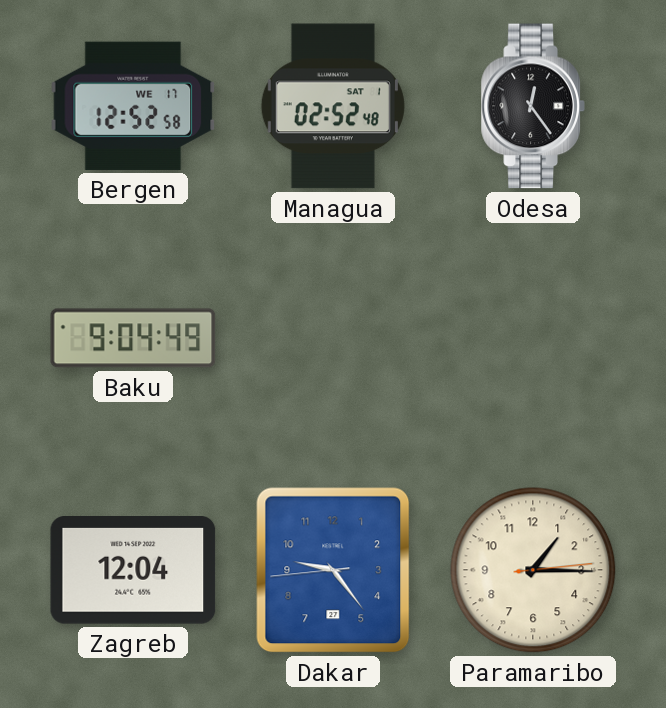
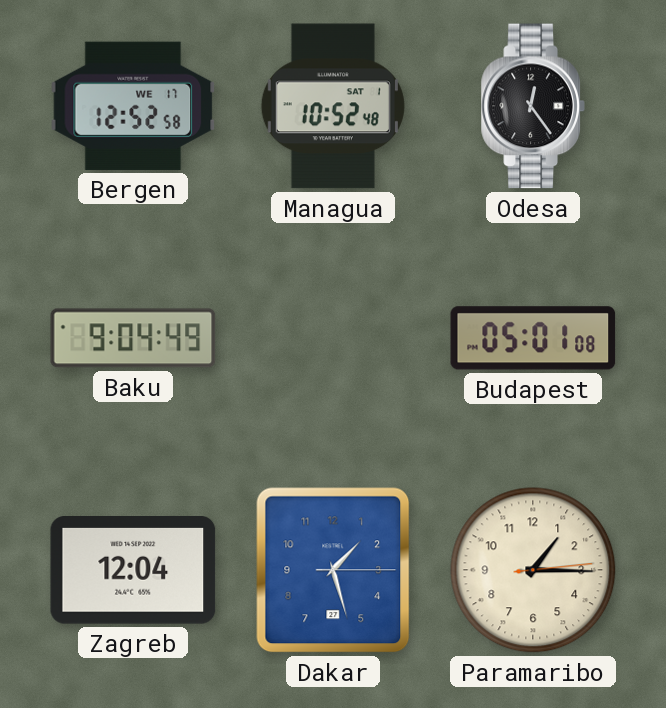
Managua: 02:52 -> 10:52
Budapest: none -> 05:01
Dakar: 9:23 -> 1:27
